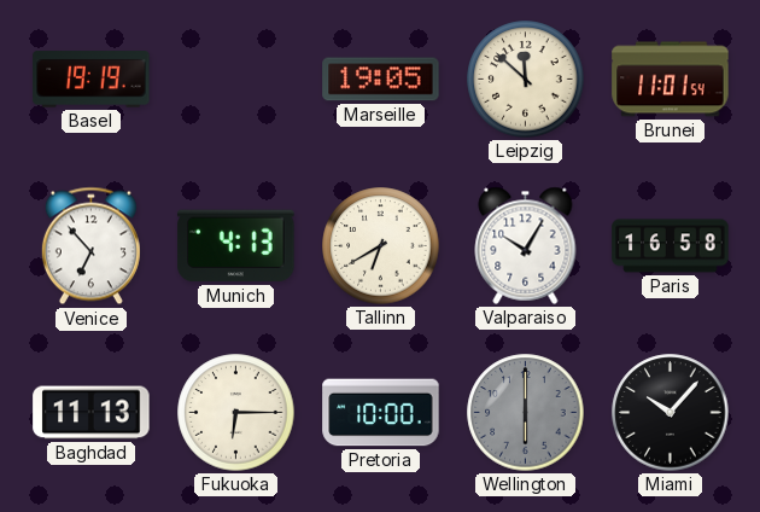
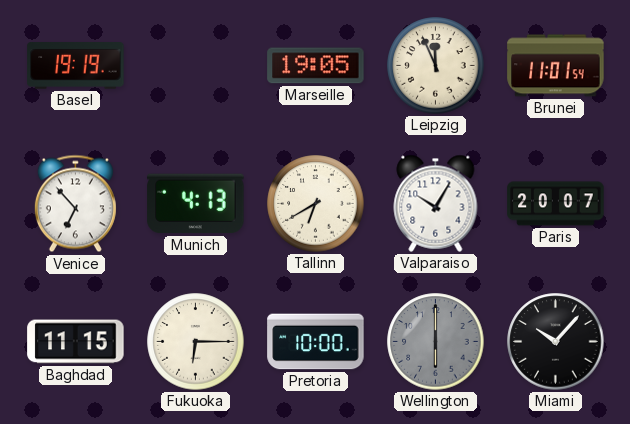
Leipzig: 11:52 -> 11:56
Paris: 16:58 -> 20:07
Baghdad: 11:13 -> 11:15
